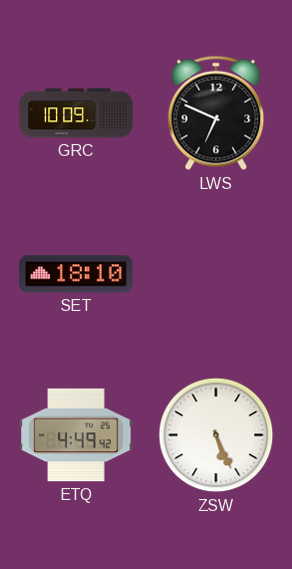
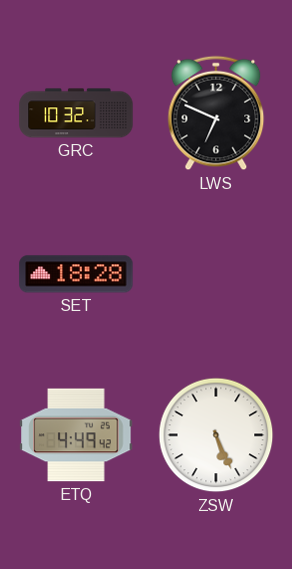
GRC: 10:09 -> 10:32
SET: 18:10 -> 18:28
